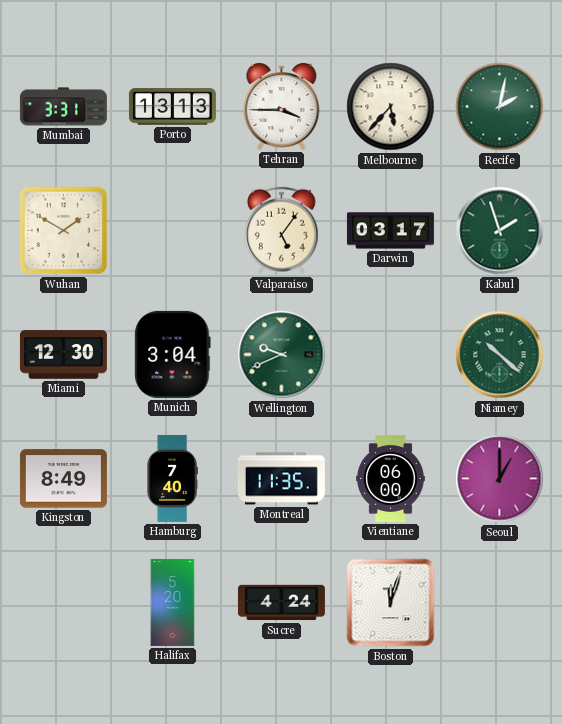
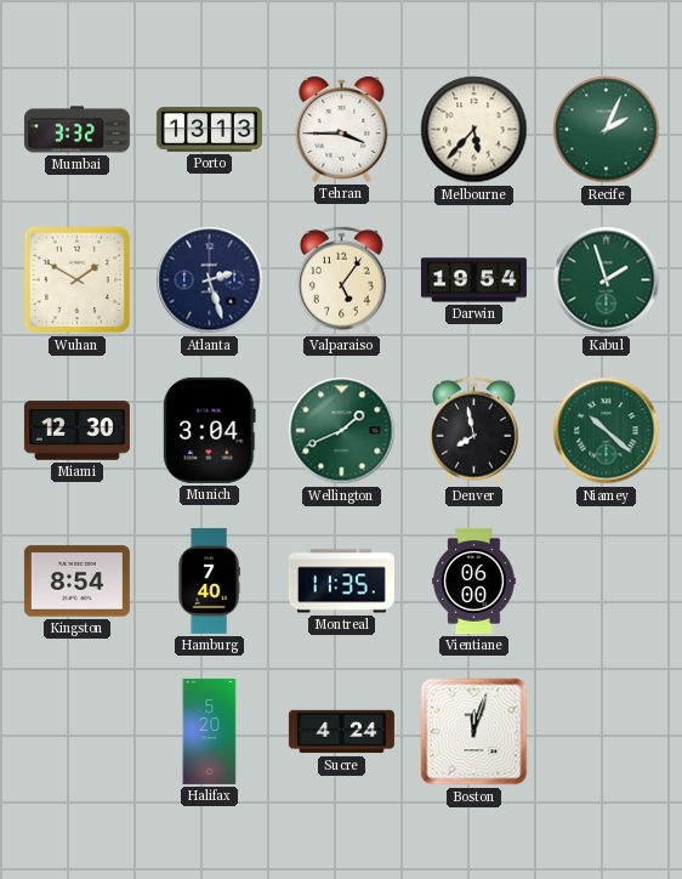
Mumbai: 3:31 -> 3:32
Recife: 2:02 -> 2:04
Atlanta: none -> 2:27
Darwin: 03:17 -> 19:54
Wellington: 9:41 -> 1:41
Denver: none -> 7:58
Kingston: 8:49 -> 8:54
Seoul: 1:00 -> none
